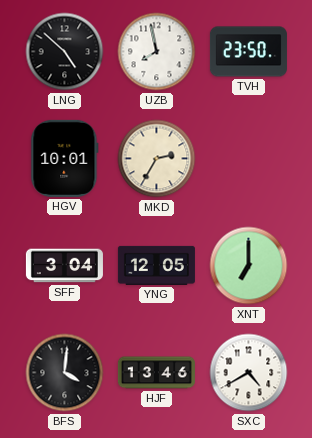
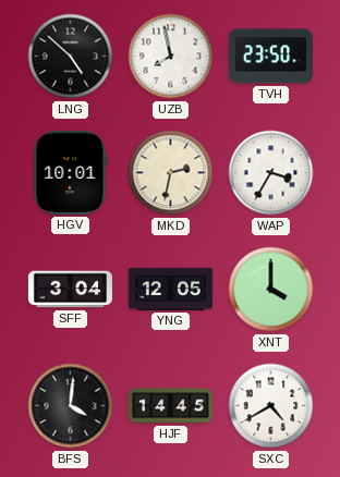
MKD: 2:35 -> 2:32
WAP: none -> 3:35
XNT: 7:00 -> 4:00
HJF: 13:46 -> 14:45
